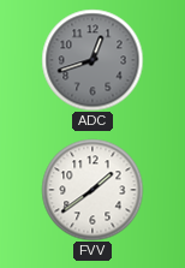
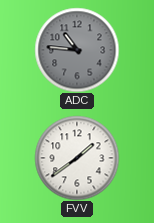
ADC: 12:42 -> 10:46
